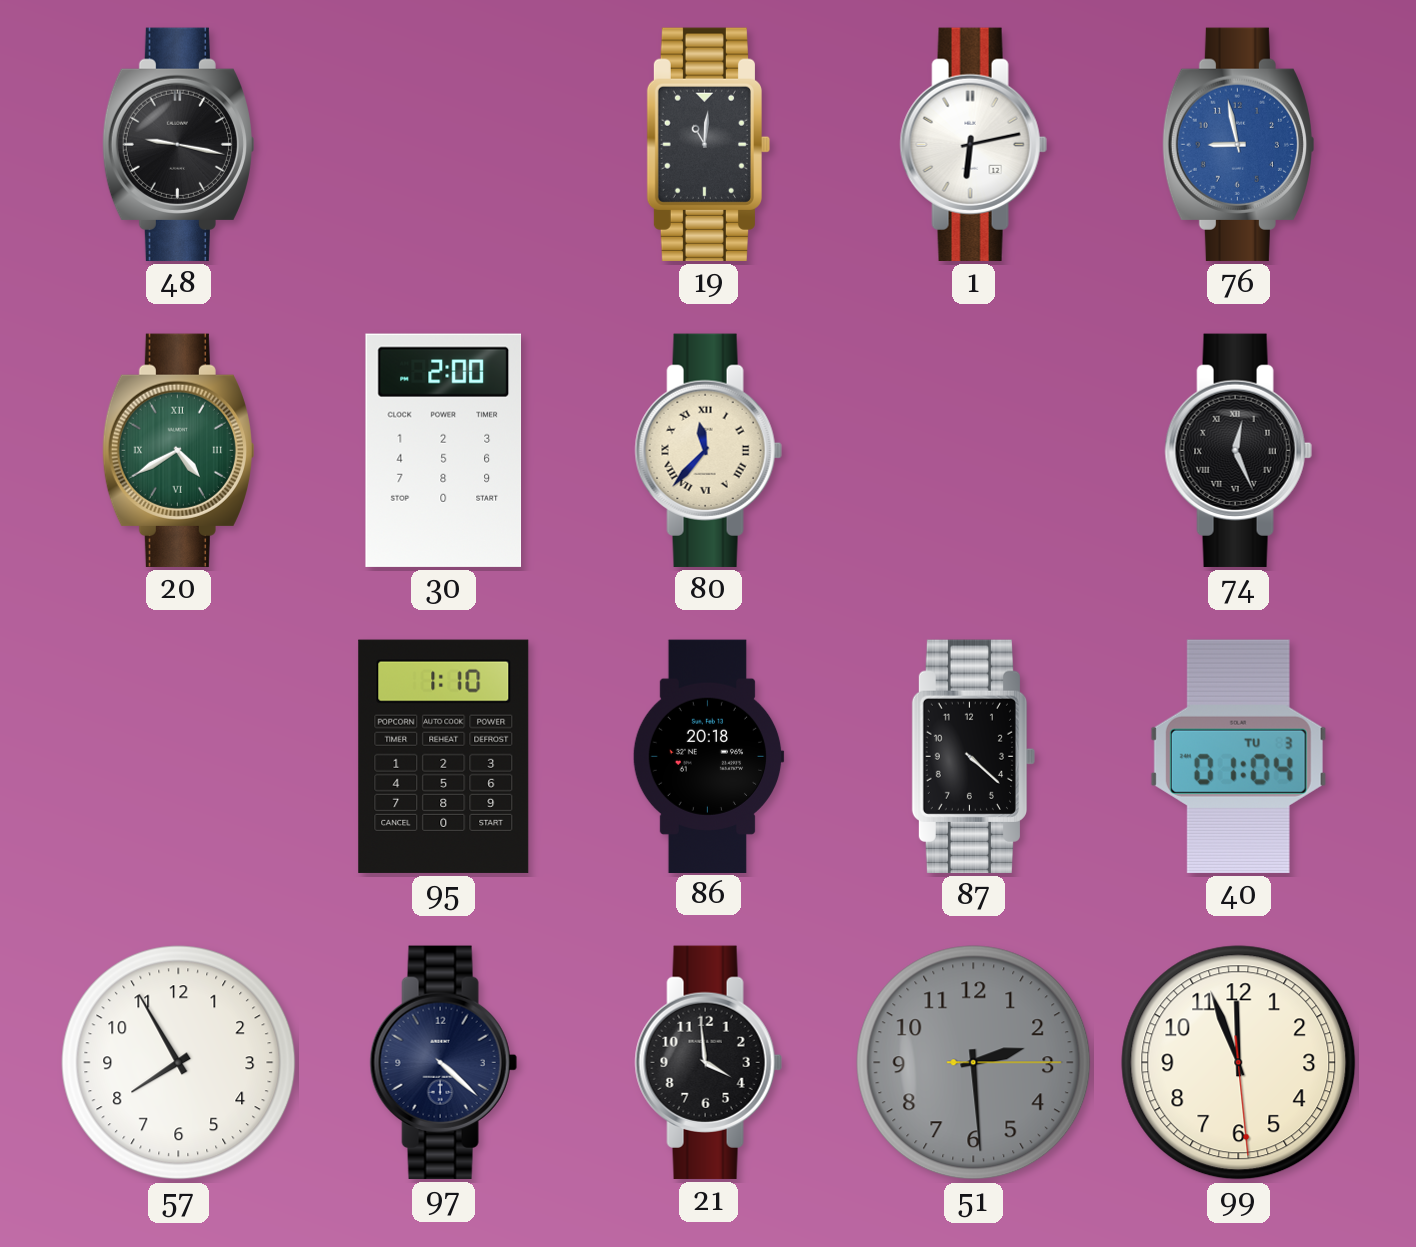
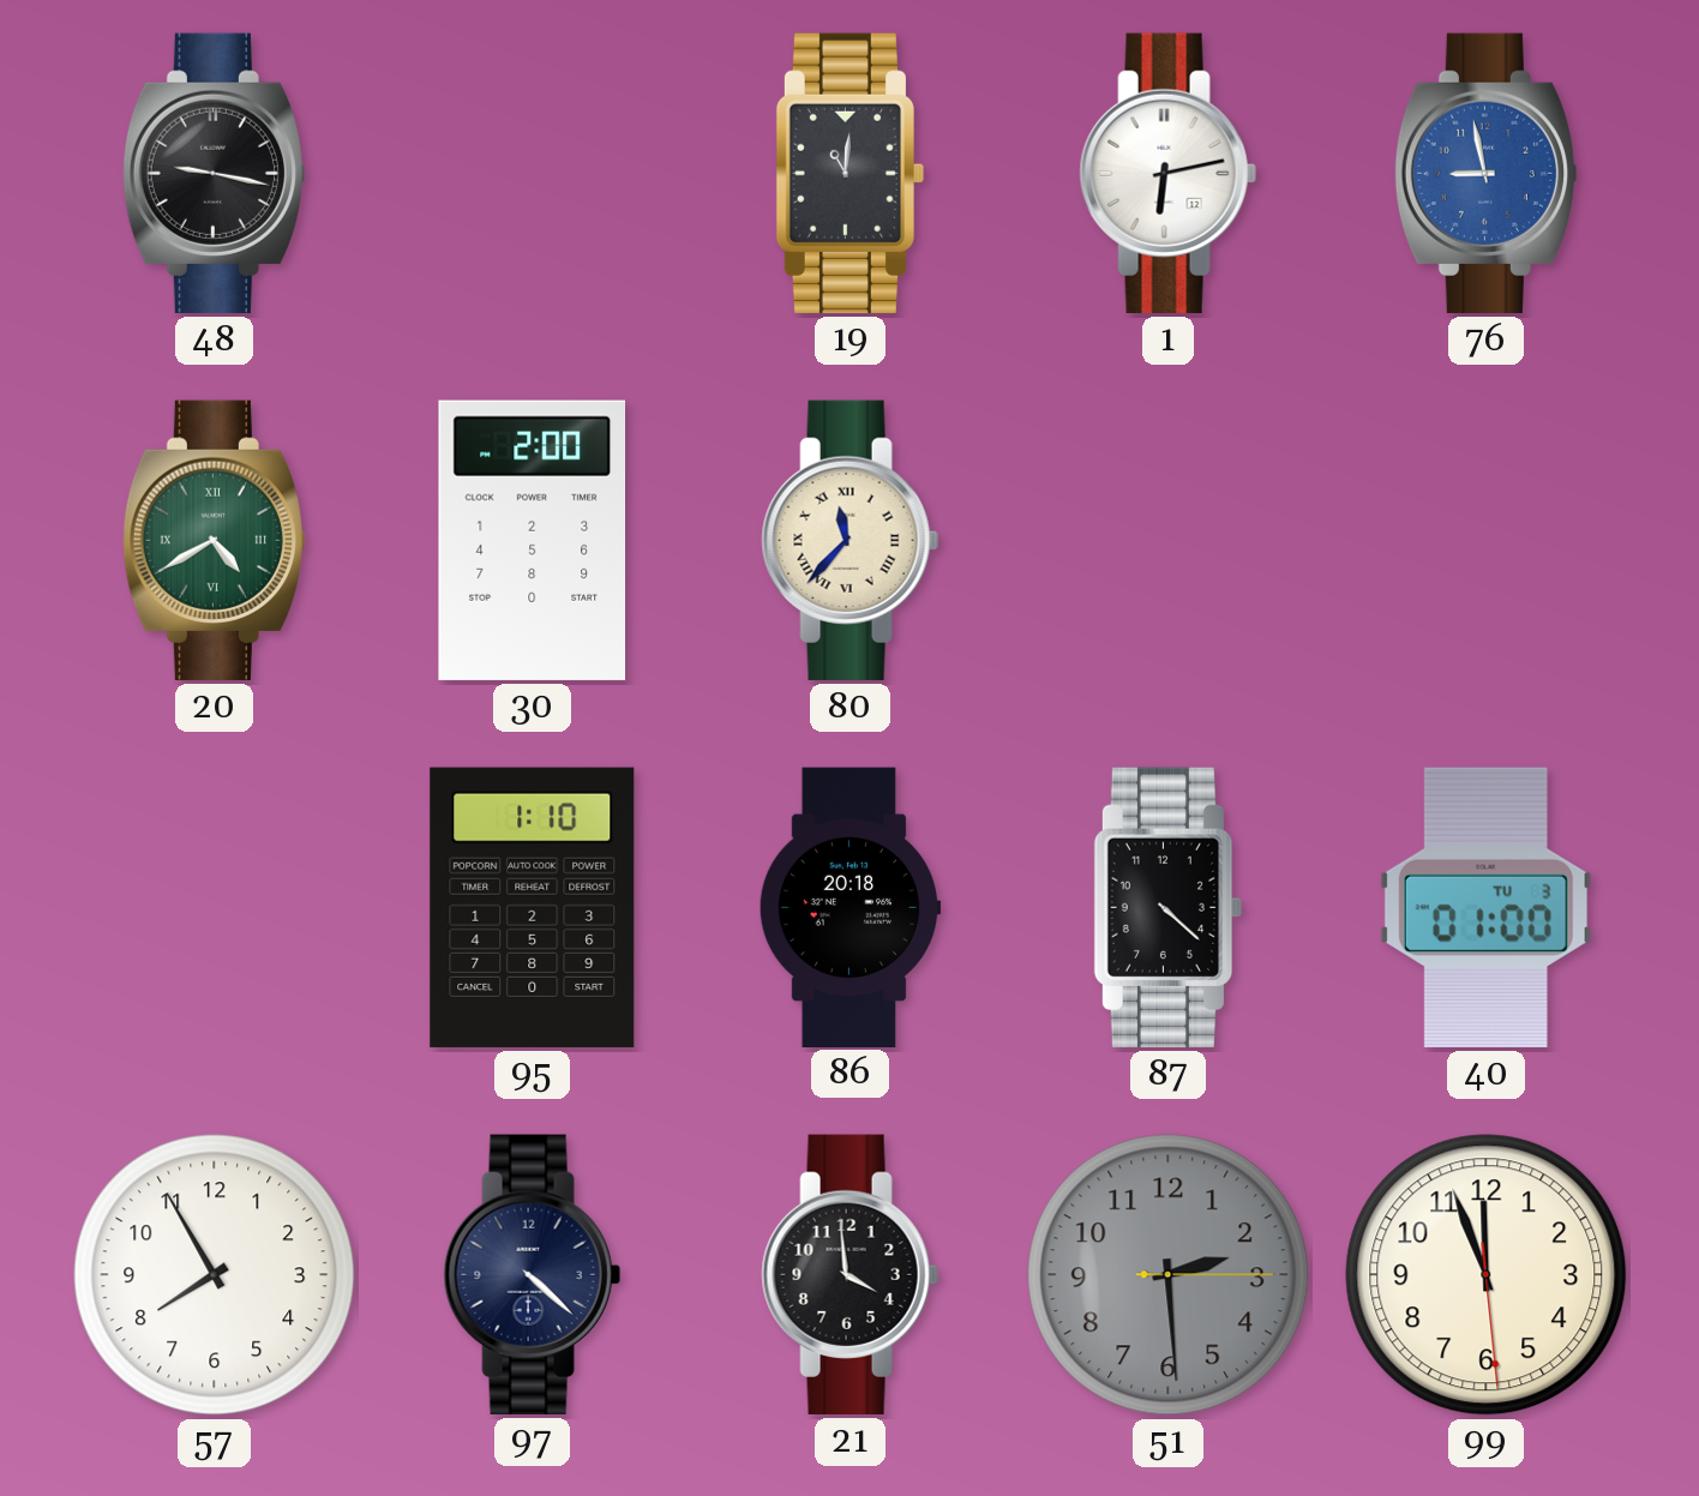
74: 12:26 -> none
40: 01:04 -> 01:00
